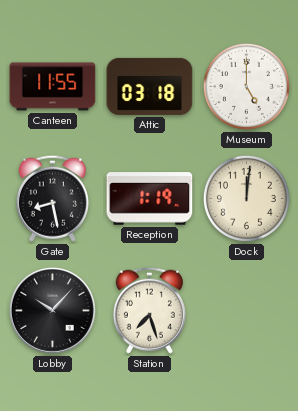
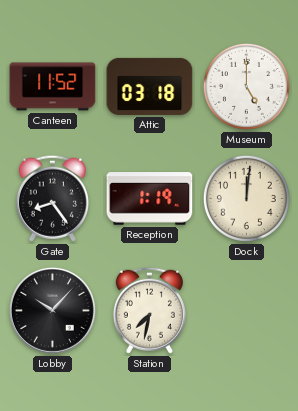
Canteen: 11:55 -> 11:52
Gate: 8:28 -> 8:24
Station: 7:27 -> 7:32
